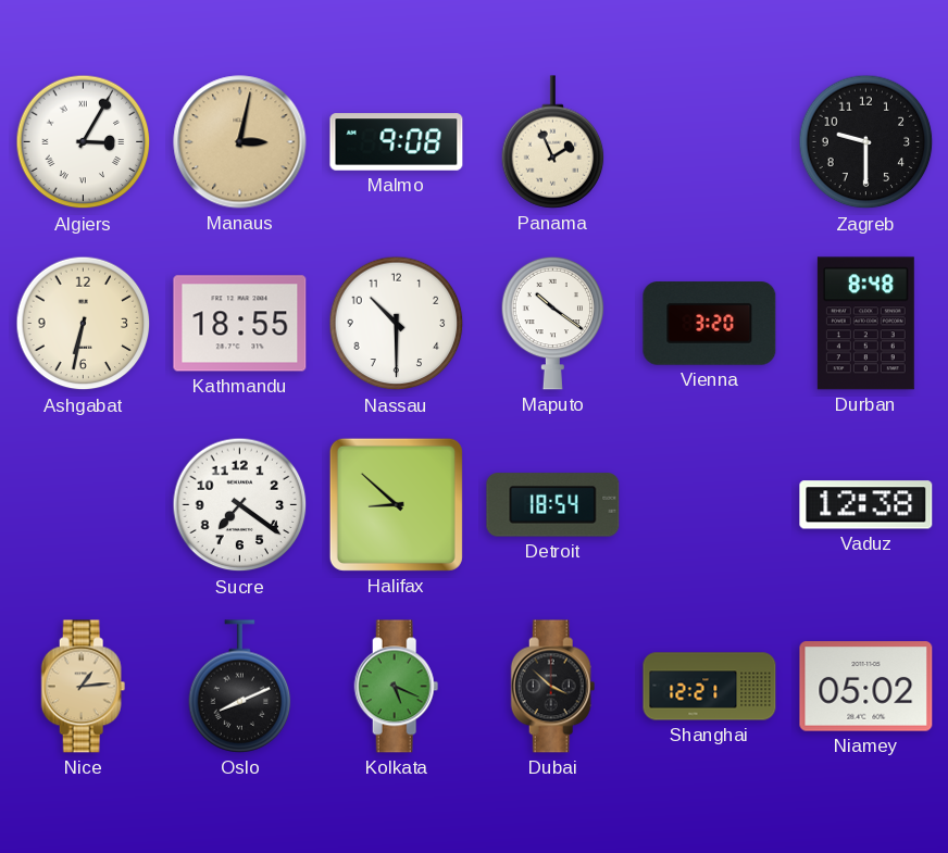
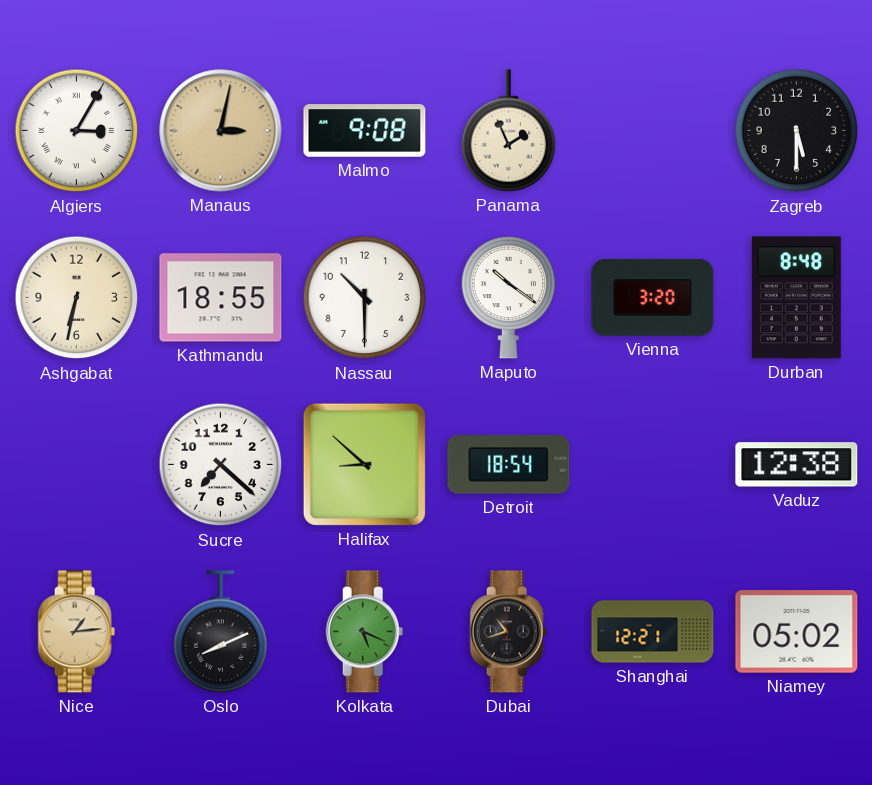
Zagreb: 9:30 -> 5:30
Sucre: 7:21 -> 7:22
Dubai: 3:52 -> 10:42
